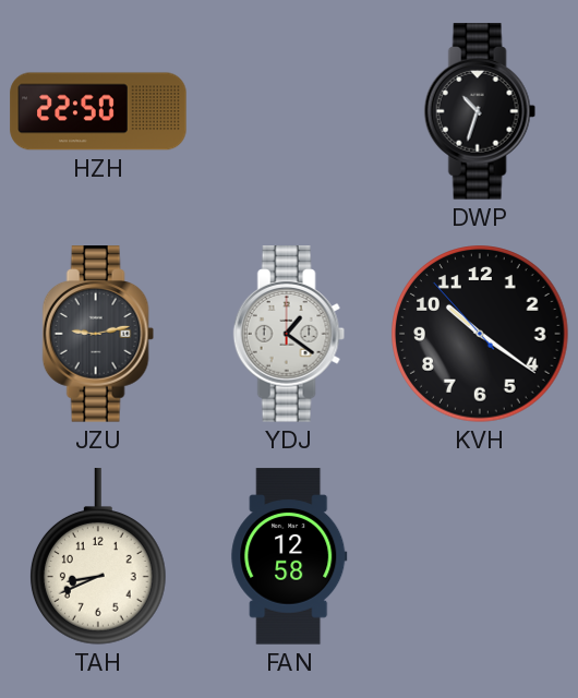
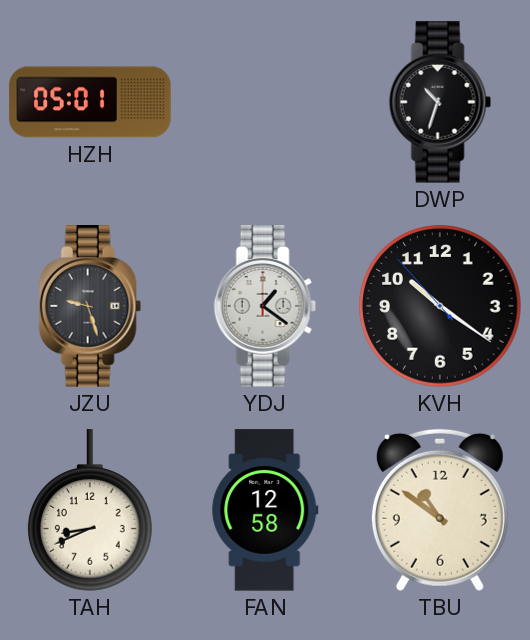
HZH: 22:50 -> 05:01
JZU: 9:13 -> 9:27
TBU: none -> 10:51
